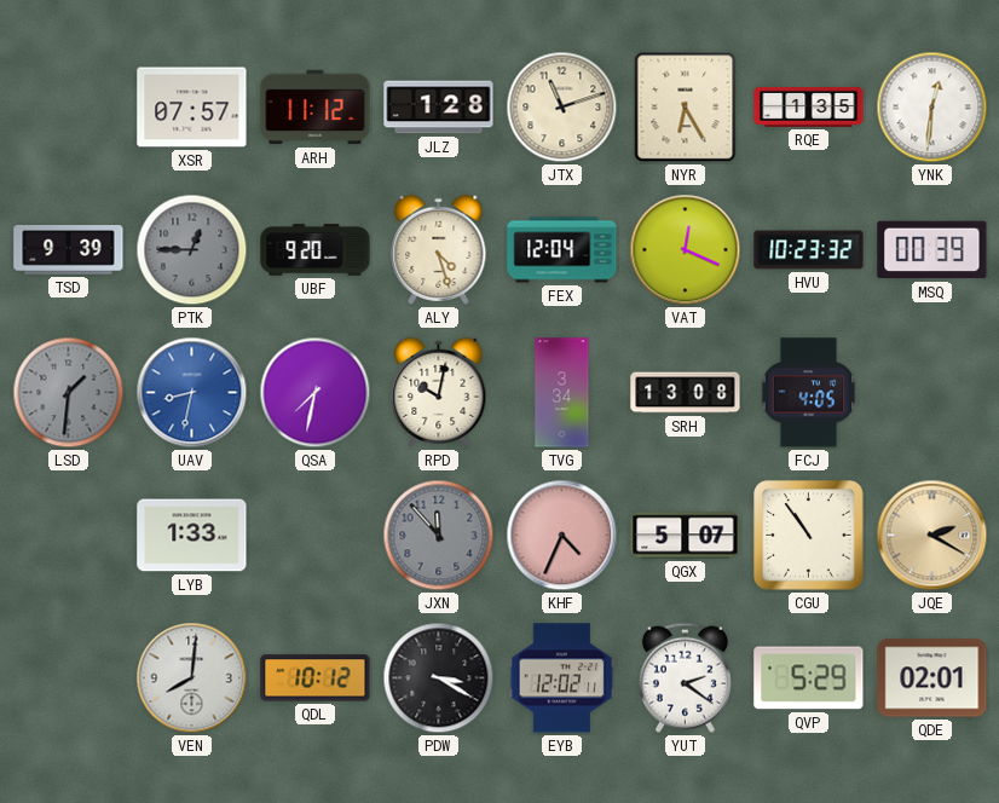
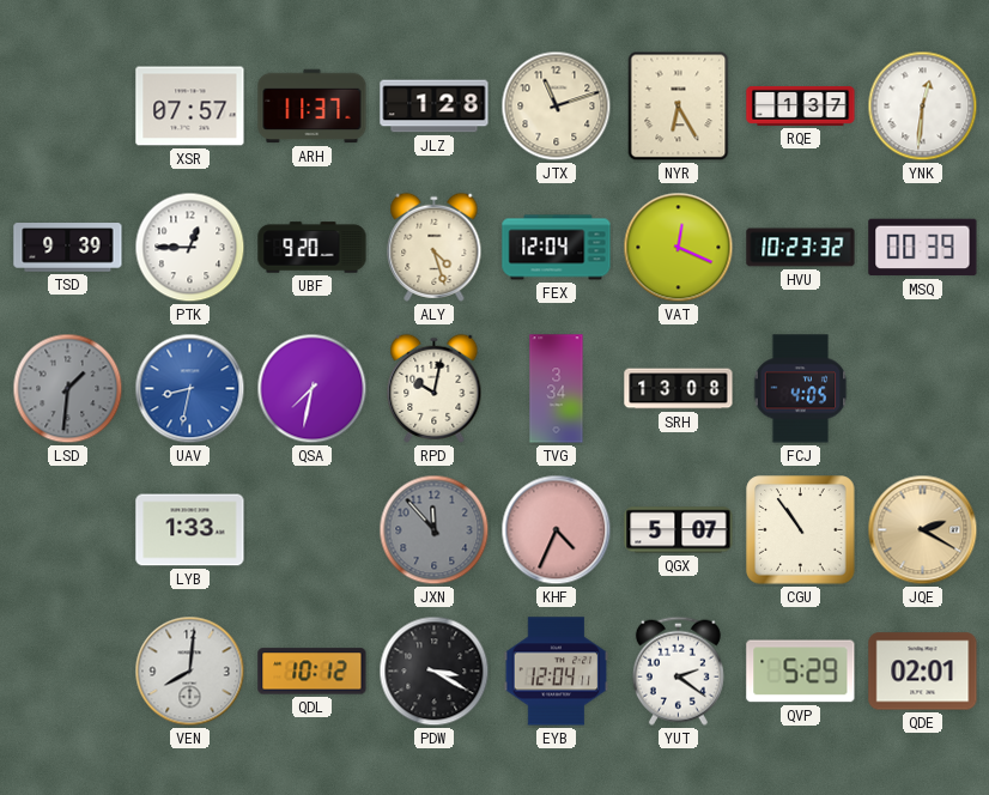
ARH: 11:12 -> 11:37
RQE: 1:35 -> 1:37
PTK dial: grey -> white
EYB: 12:02 -> 12:04
